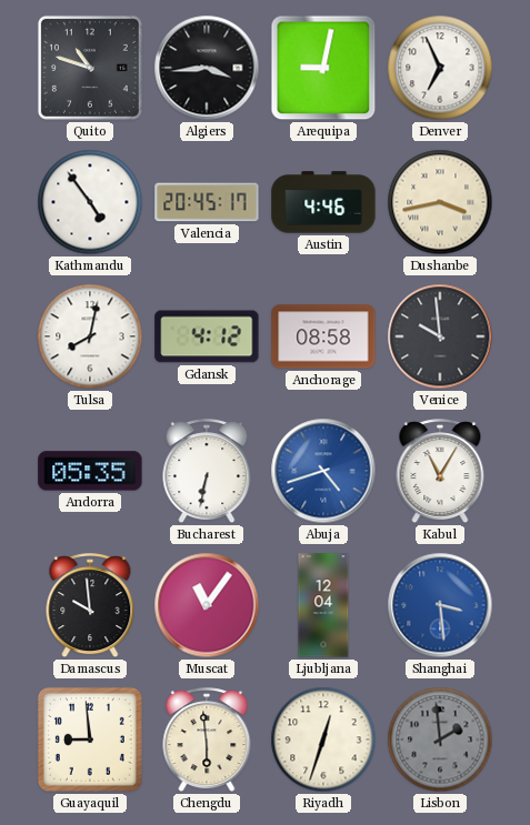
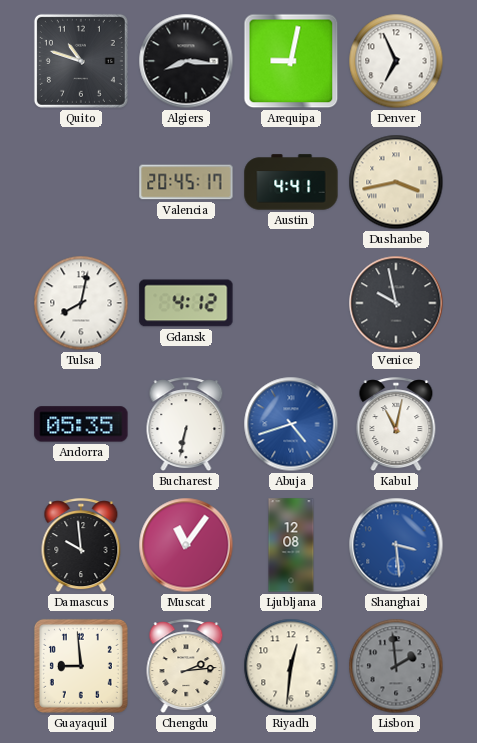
Algiers: 3:44 -> 8:16
Kathmandu: 4:54 -> none
Austin: 4:46 -> 4:41
Anchorage: 08:58 -> none
Venice: 9:59 -> 9:58
Kabul: 11:05 -> 11:02
Ljubljana: 12:04 -> 12:08
Chengdu: 5:59 -> 2:14
Riyadh: 12:33 -> 12:31
